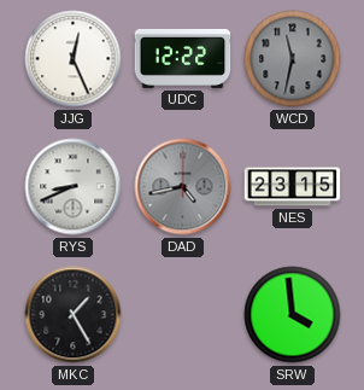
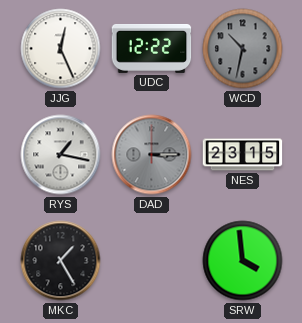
WCD: 11:32 -> 10:32
RYS: 8:41 -> 1:17
DAD: 4:43 -> 3:15
